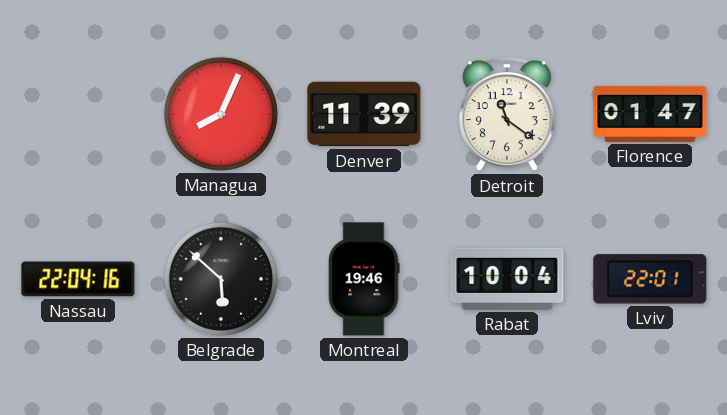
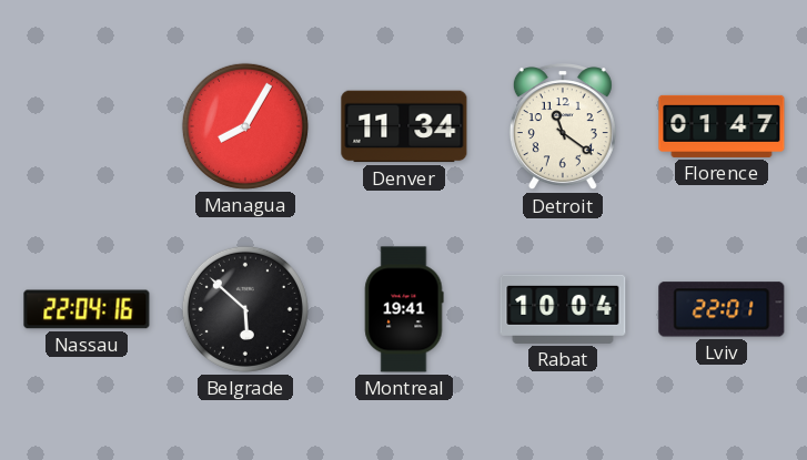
Managua: 8:04 -> 8:05
Denver: 11:39 -> 11:34
Montreal: 19:46 -> 19:41
